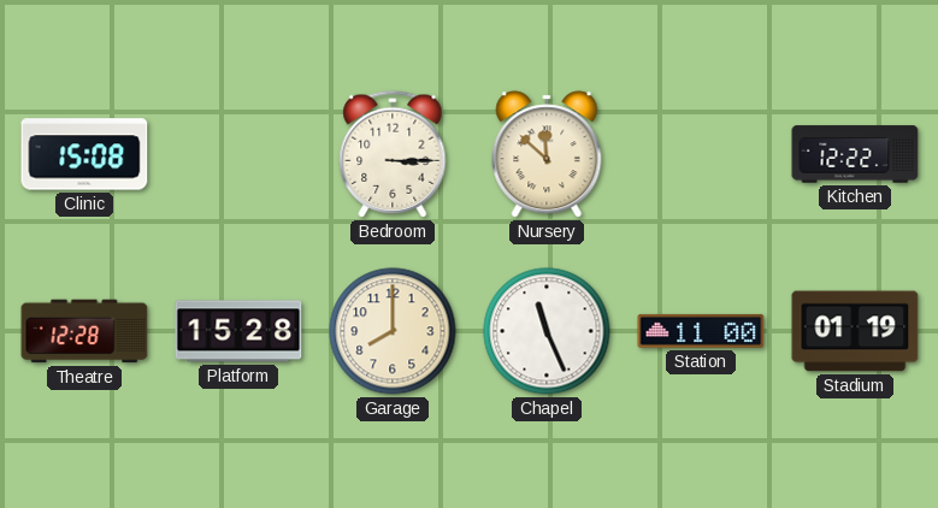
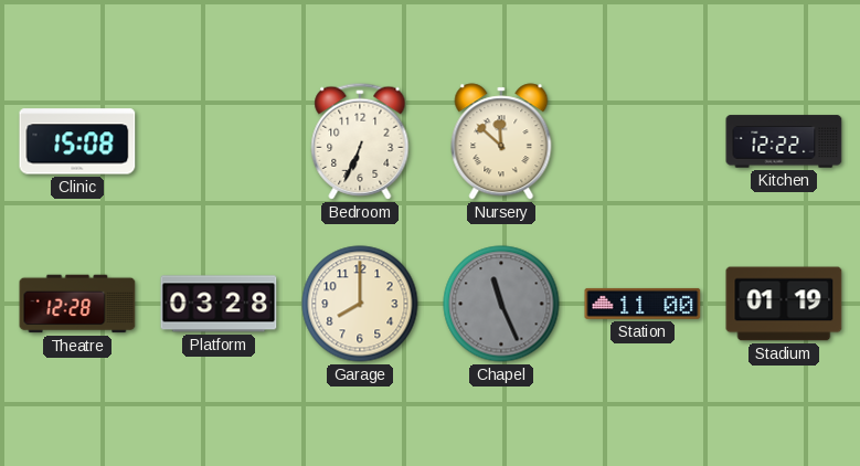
Bedroom: 3:15 -> 6:34
Platform: 15:28 -> 03:28
Chapel dial: white -> grey
